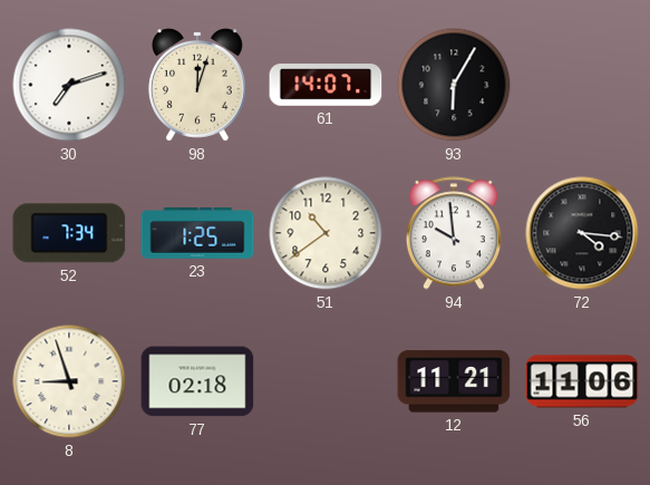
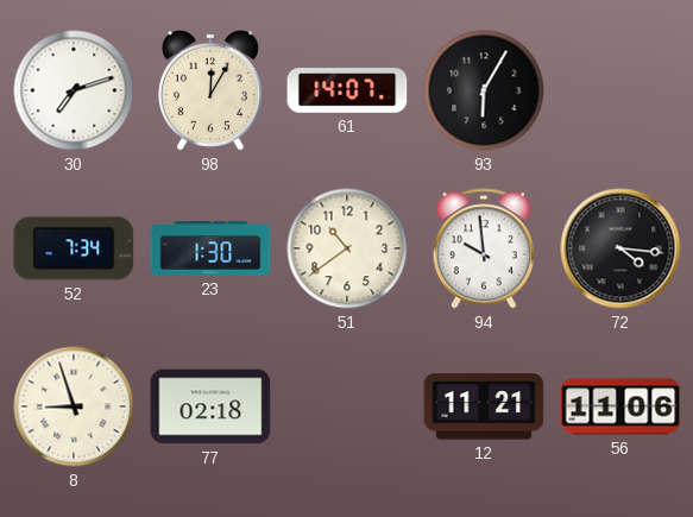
98: 12:03 -> 12:05
23: 1:25 -> 1:30
